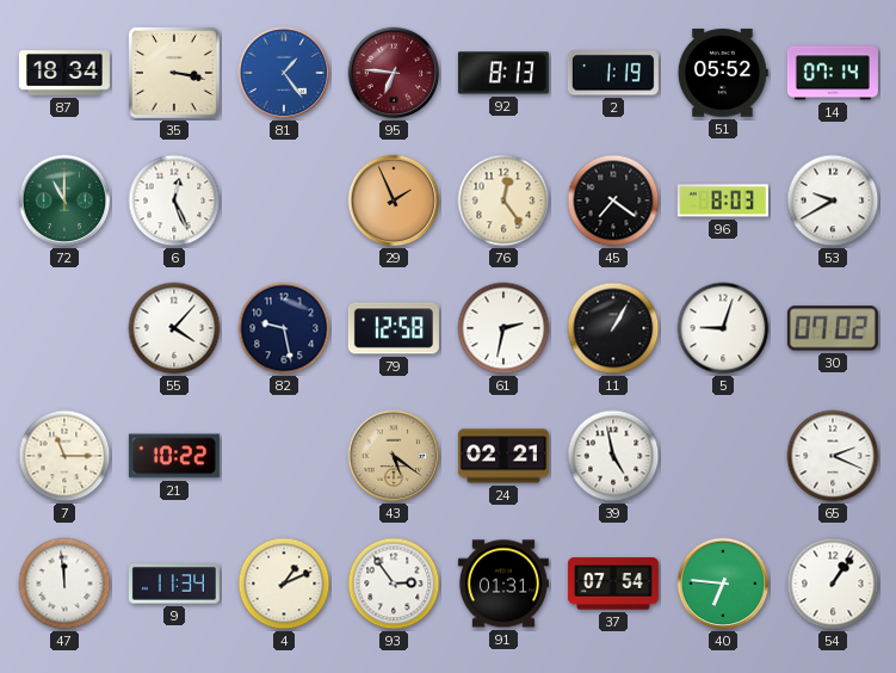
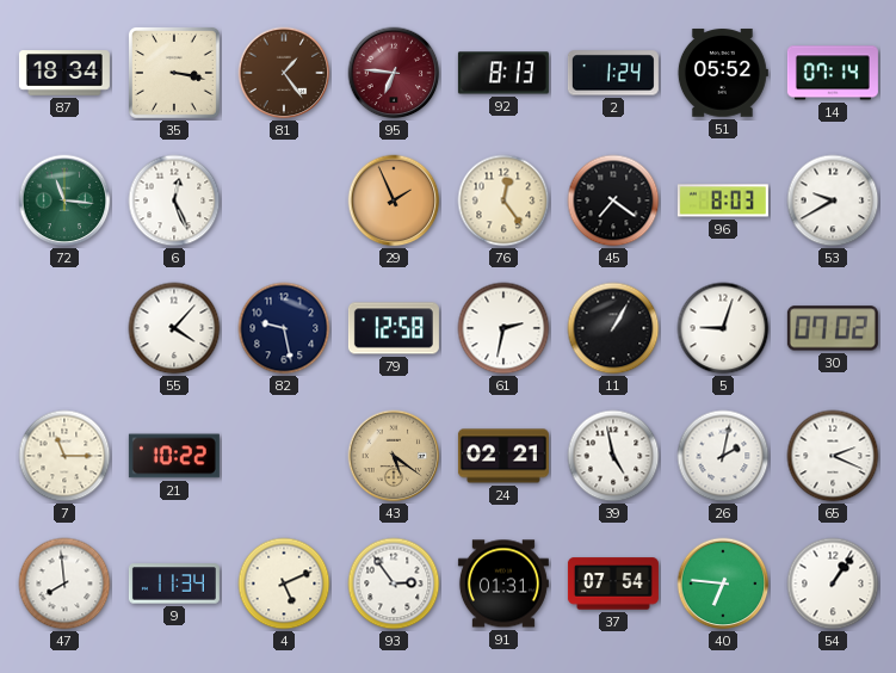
81 dial: blue -> brown
2: 1:19 -> 1:24
72: 11:00 -> 11:16
26: none -> 2:02
47: 11:59 -> 7:59
4: 1:11 -> 5:11
